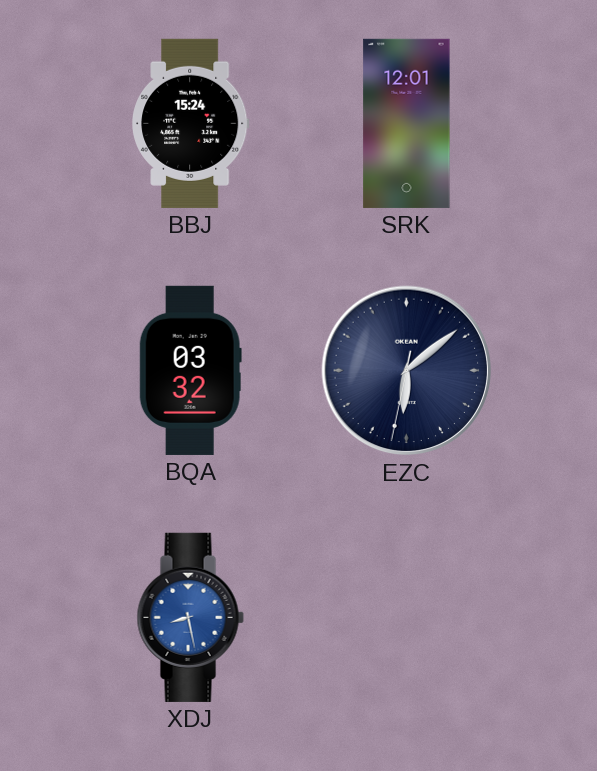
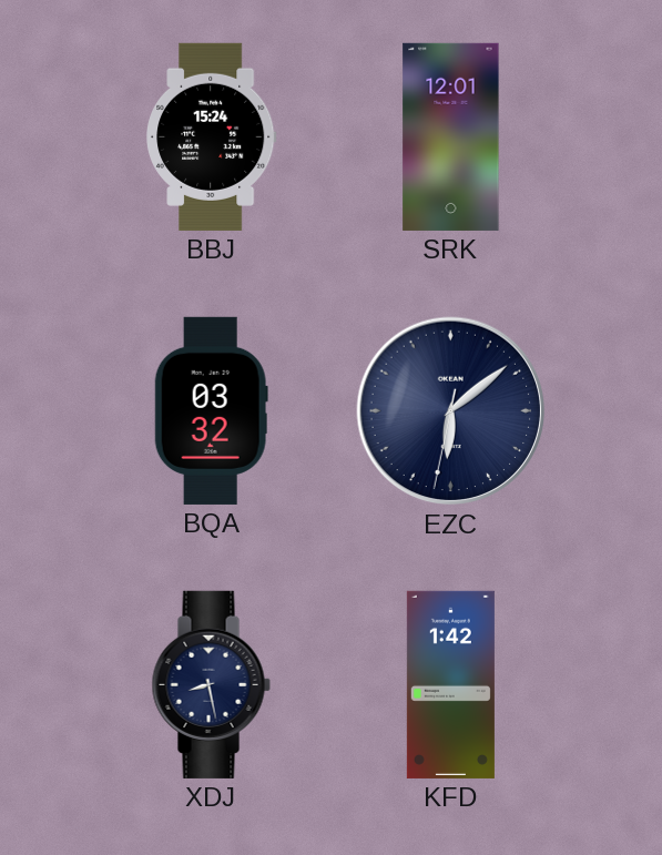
XDJ dial: blue -> navy
KFD: none -> 1:42
